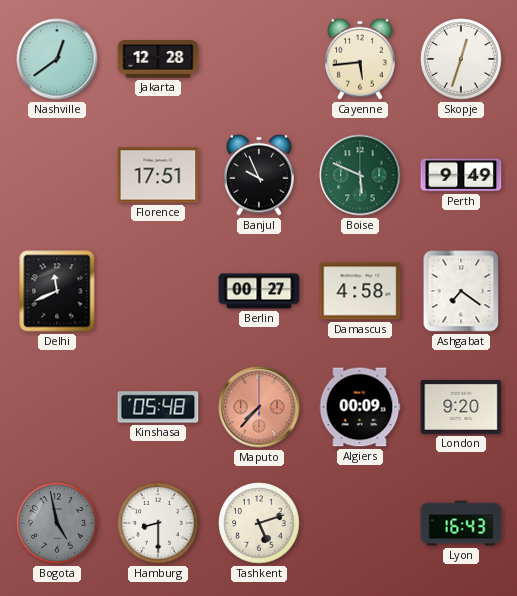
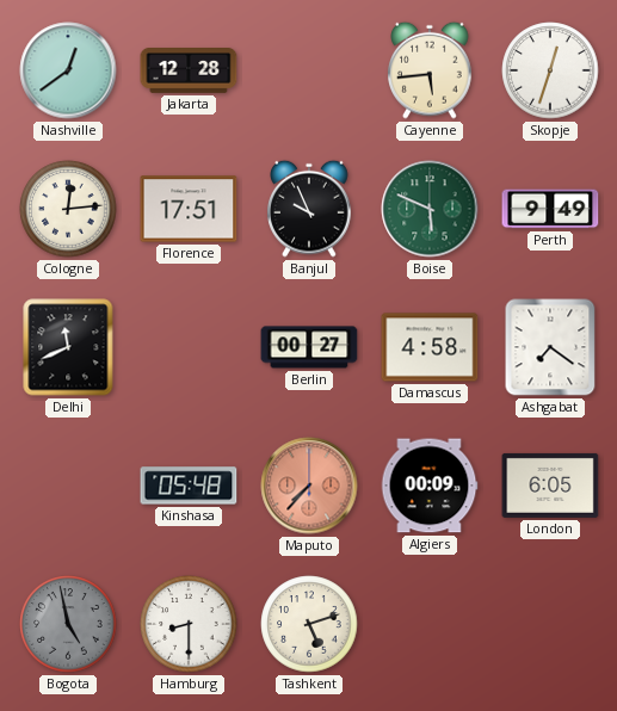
Cologne: none -> 12:14
London: 9:20 -> 6:05
Lyon: 16:43 -> none
